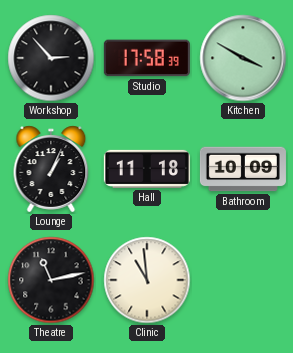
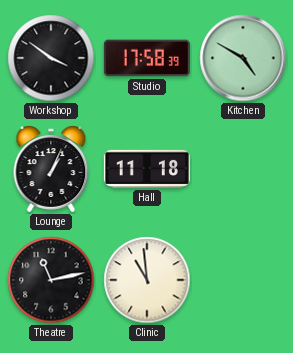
Workshop: 2:53 -> 3:51
Kitchen: 3:50 -> 4:50
Bathroom: 10:09 -> none
